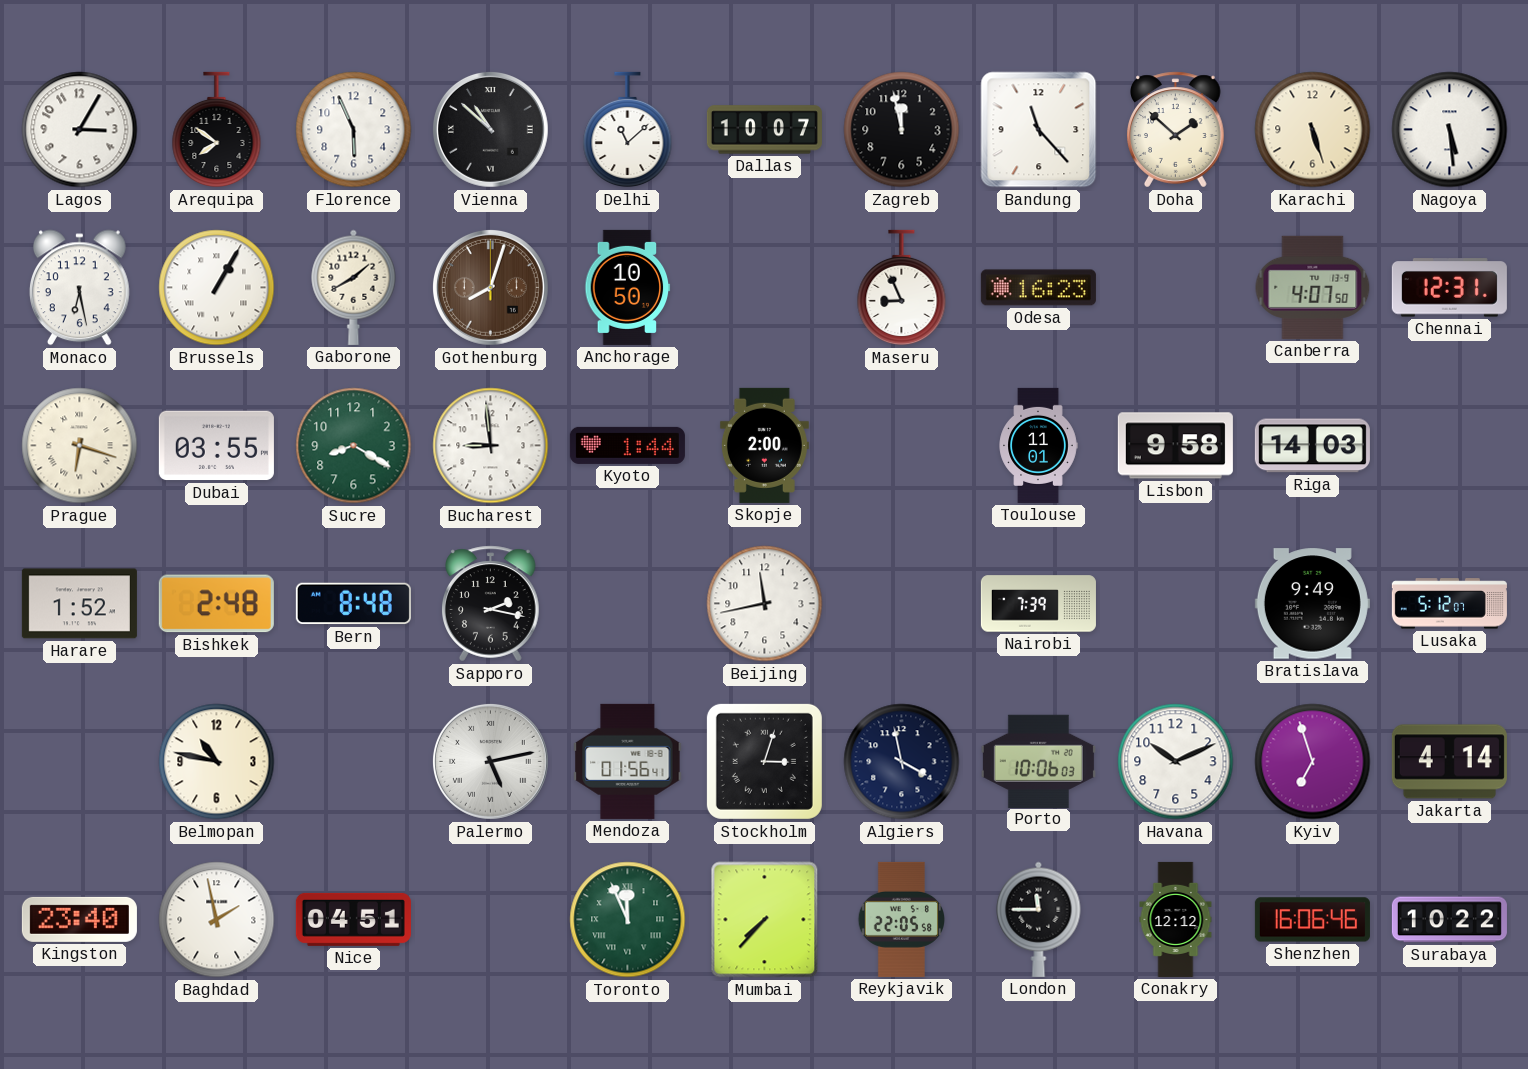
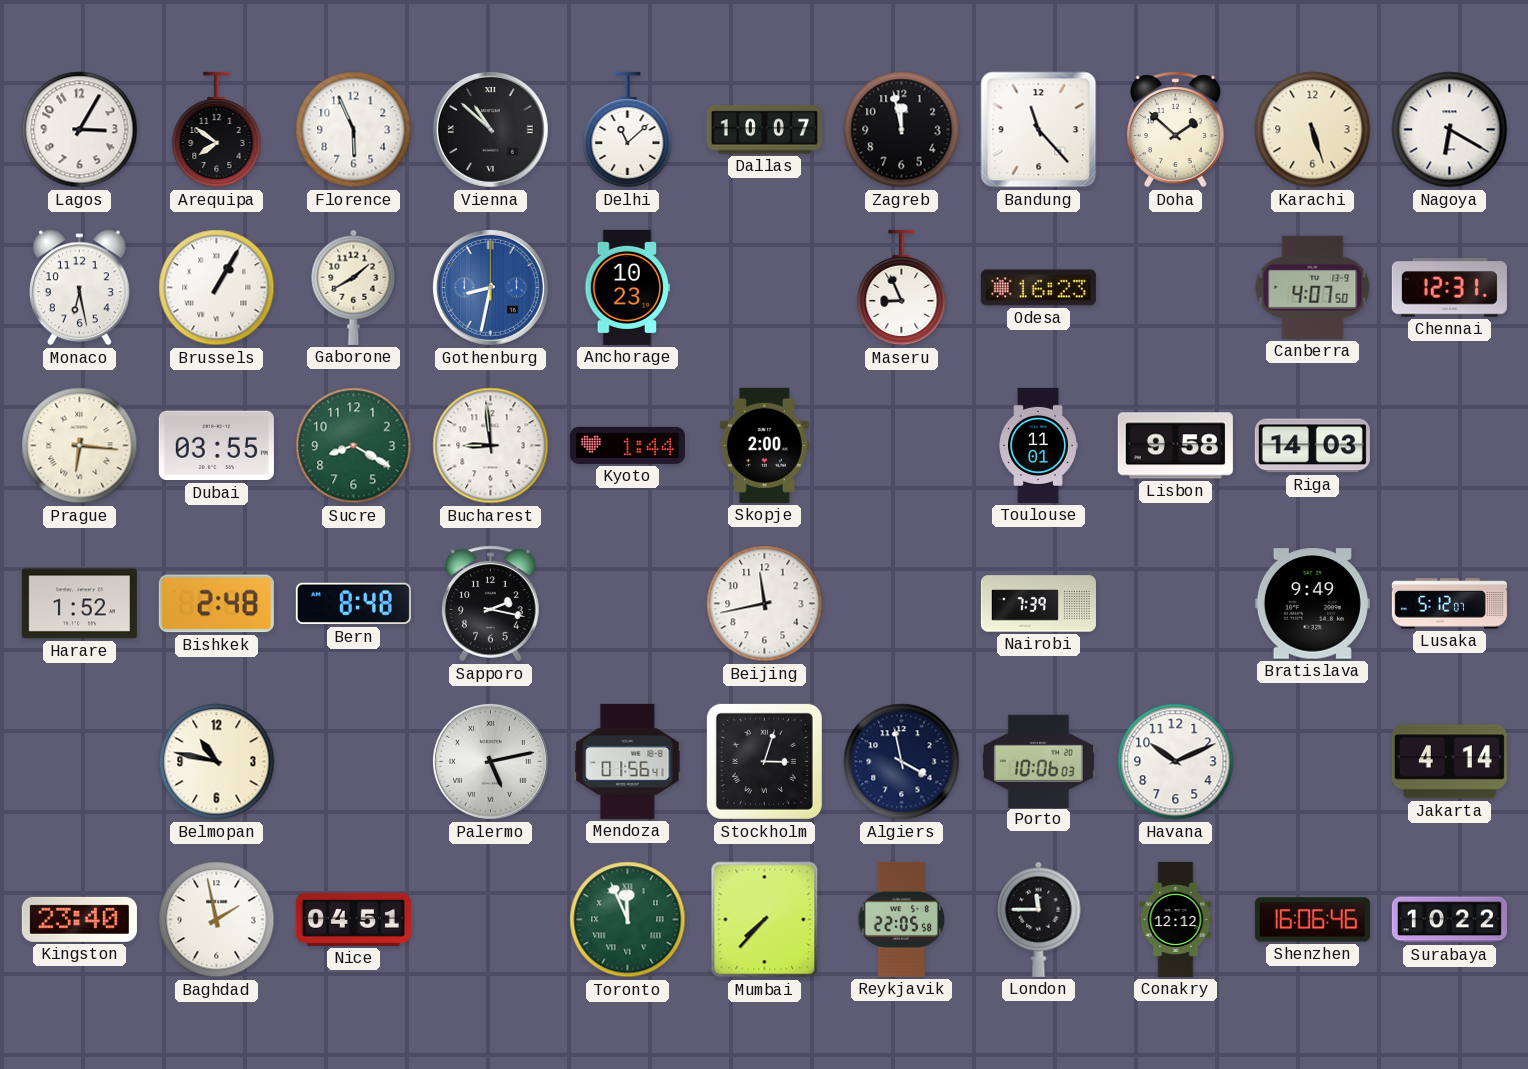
Nagoya: 5:29 -> 6:20
Gothenburg: 8:03 -> 8:32
Gothenburg dial: brown -> blue
Anchorage: 10:50 -> 10:23
Prague: 6:18 -> 6:16
Kyiv: 6:57 -> none
